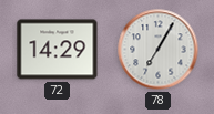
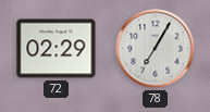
72: 14:29 -> 02:29
